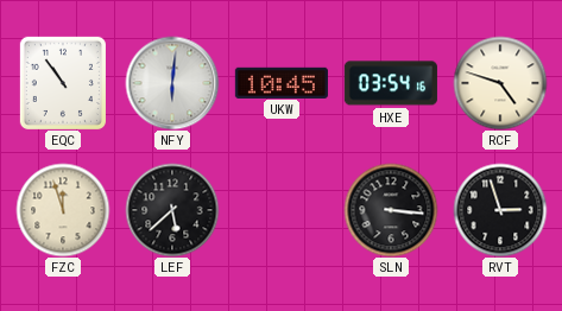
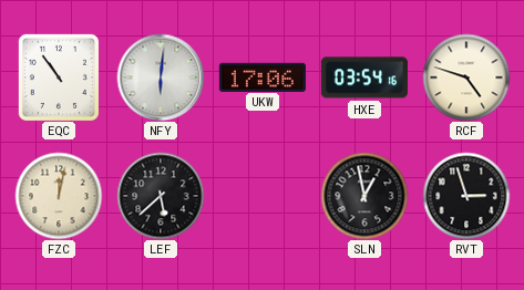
UKW: 10:45 -> 17:06
FZC: 11:57 -> 12:02
SLN: 3:16 -> 12:58
